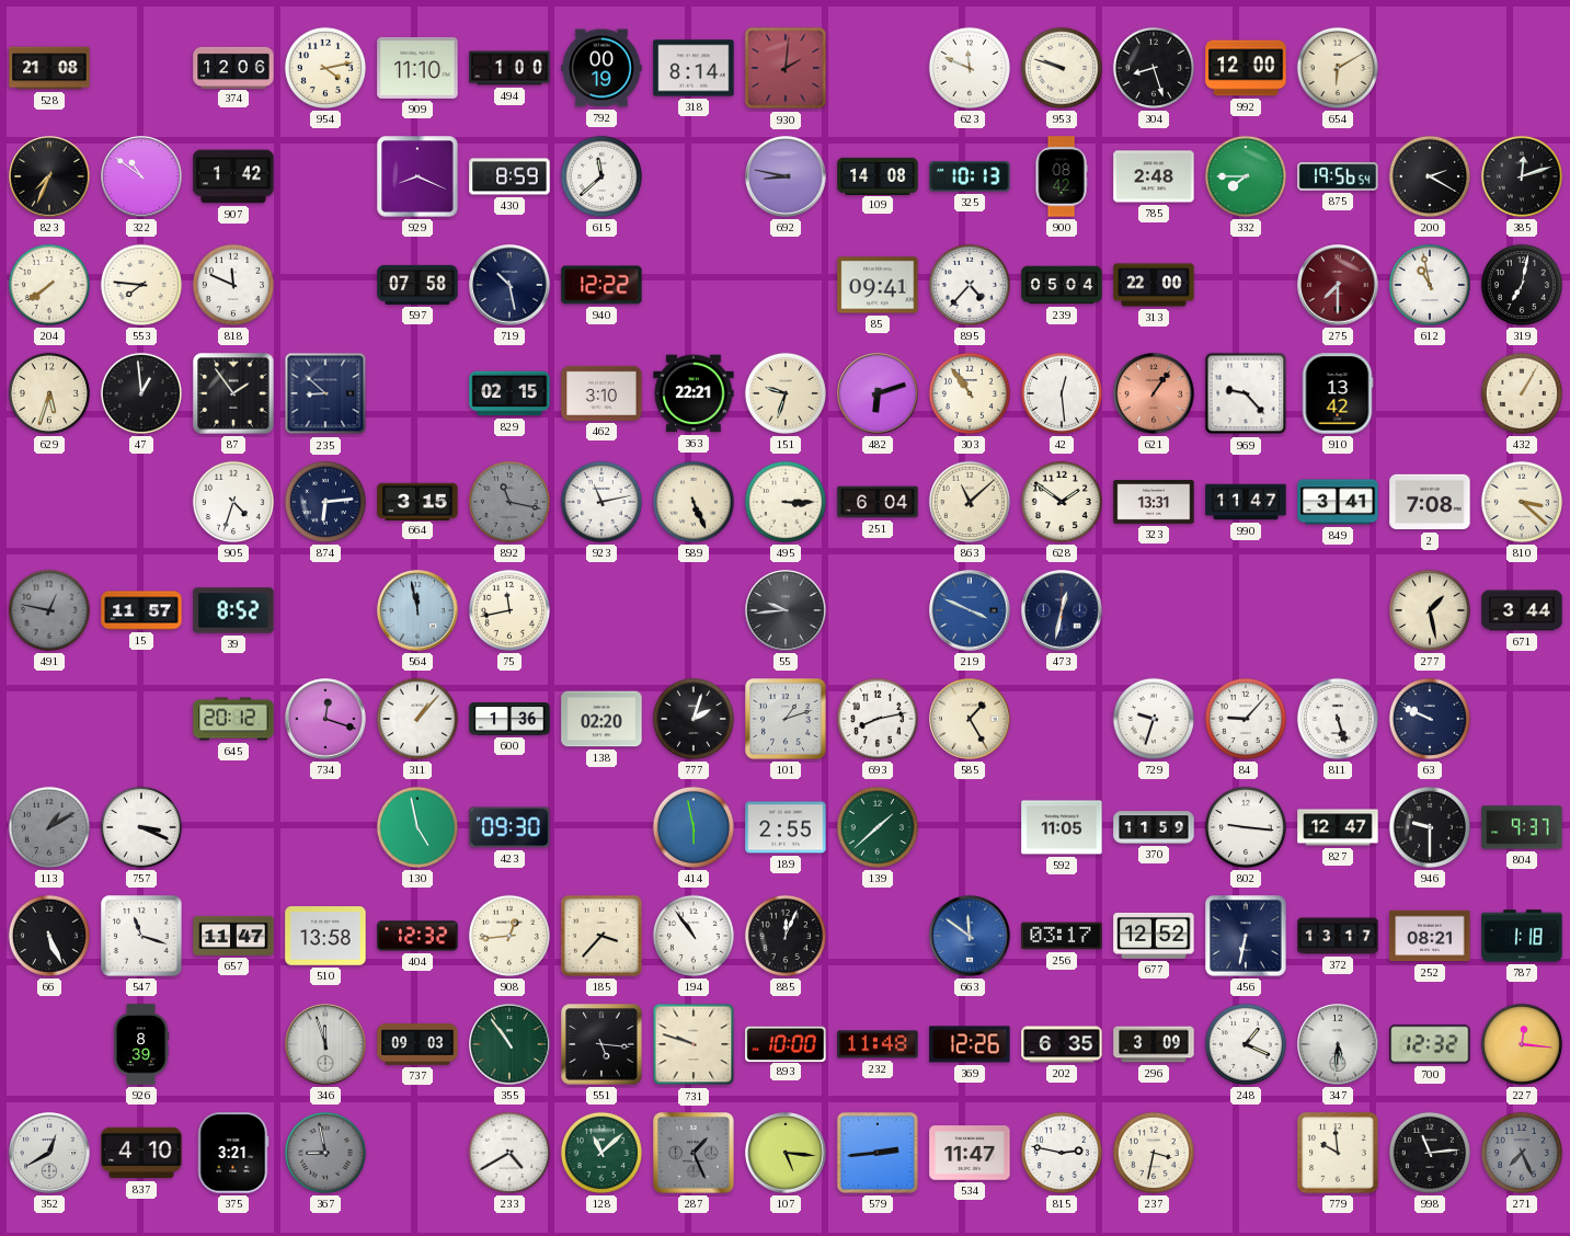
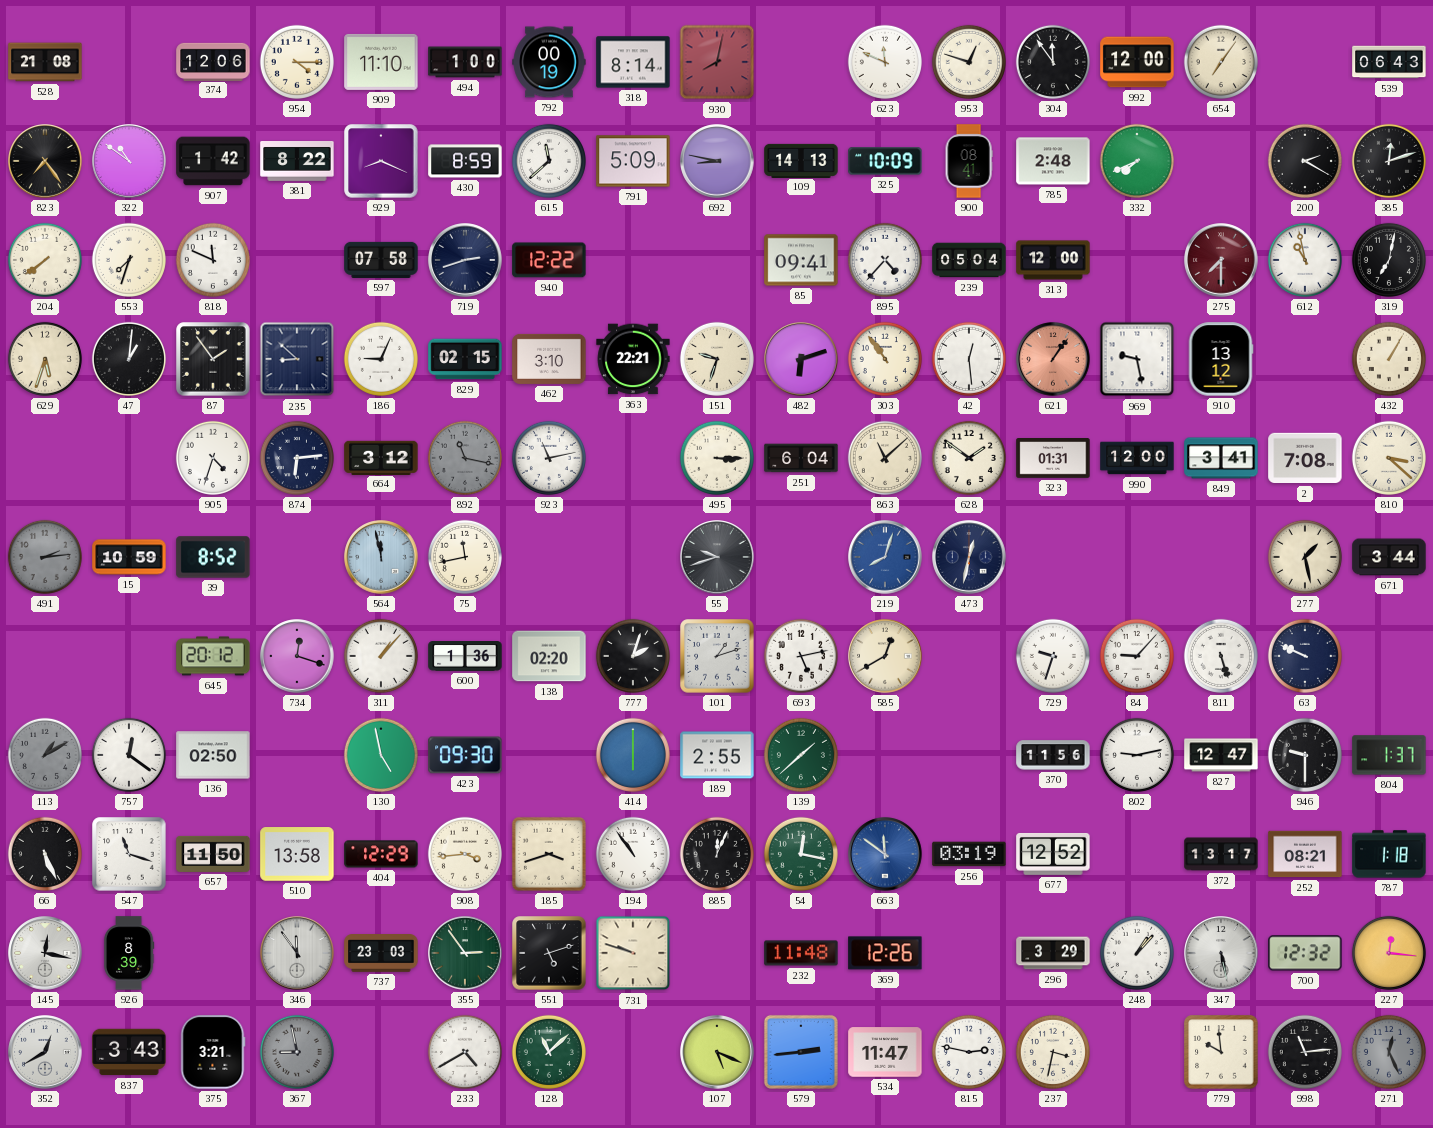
954: 4:13 -> 4:15
930: 2:01 -> 8:02
953: 9:48 -> 12:48
304: 8:27 -> 11:54
654: 6:10 -> 7:06
539: none -> 06:43
823: 7:34 -> 7:24
381: none -> 8:22
791: none -> 5:09
109: 14:08 -> 14:13
325: 10:13 -> 10:09
900: 08:42 -> 08:41
332: 7:45 -> 7:41
875: 19:56 -> none
553: 7:46 -> 7:33
719: 10:28 -> 2:42
313: 22:00 -> 12:00
47: 12:59 -> 1:01
186: none -> 9:04
969: 9:23 -> 9:28
910: 13:42 -> 13:12
664: 3:15 -> 3:12
589: 5:26 -> none
323: 13:31 -> 01:31
990: 11:47 -> 12:00
491: 12:47 -> 2:14
15: 11:57 -> 10:59
55: 9:44 -> 9:42
219: 3:49 -> 8:03
693: 8:13 -> 5:13
585: 1:25 -> 12:40
757: 3:19 -> 12:21
136: none -> 02:50
414: 5:58 -> 6:00
592: 11:05 -> none
370: 11:59 -> 11:56
802: 9:16 -> 9:13
804: 9:37 -> 1:37
657: 11:47 -> 11:50
404: 12:32 -> 12:29
908: 12:44 -> 3:44
185: 3:37 -> 3:42
54: none -> 12:17
256: 03:17 -> 03:19
456: 6:32 -> none
145: none -> 12:17
346: 11:57 -> 11:54
737: 09:03 -> 23:03
355: 10:54 -> 2:54
551: 5:16 -> 5:12
893: 10:00 -> none
202: 6:35 -> none
296: 3:09 -> 3:29
248: 1:19 -> 1:07
347: 5:31 -> 5:28
837: 4:10 -> 3:43
287: 1:26 -> none
107: 5:16 -> 5:19
271: 7:26 -> 12:26
